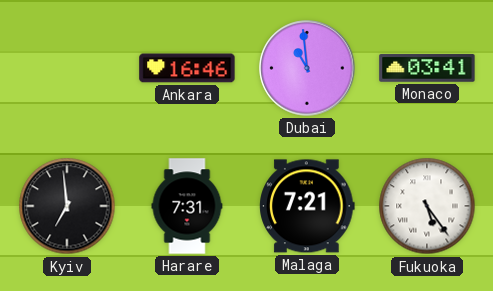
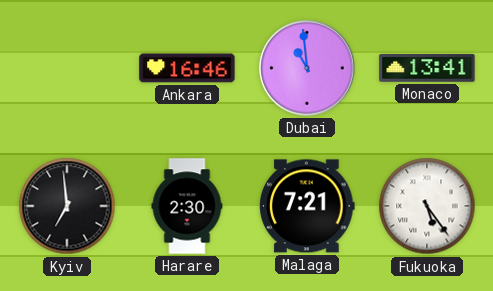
Monaco: 03:41 -> 13:41
Harare: 7:31 -> 2:30
